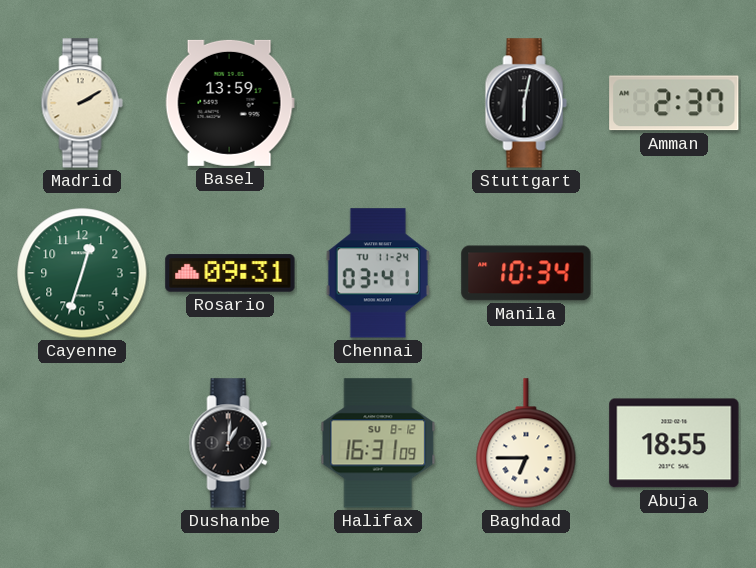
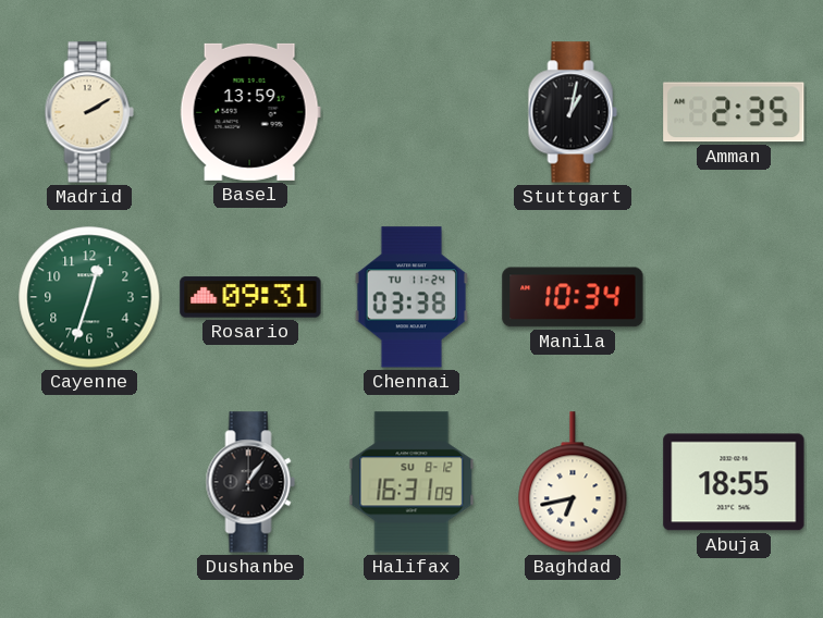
Stuttgart: 6:02 -> 1:02
Amman: 2:37 -> 2:35
Chennai: 03:41 -> 03:38
Dushanbe: 1:01 -> 1:06
Baghdad: 6:45 -> 6:43
